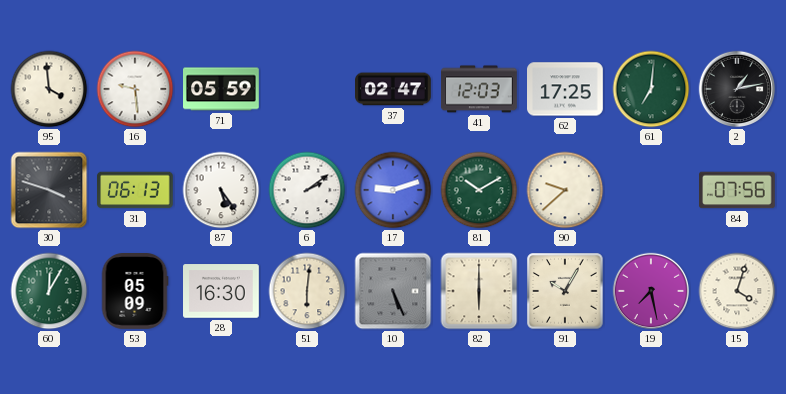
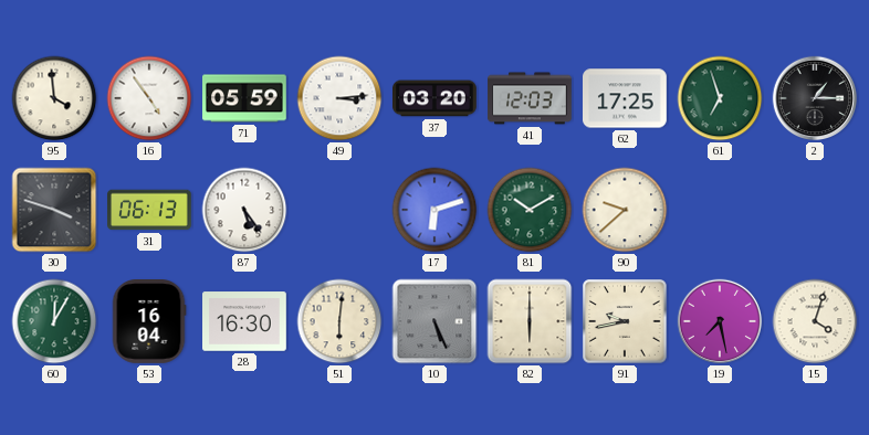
16: 9:29 -> 4:54
49: none -> 3:14
37: 02:47 -> 03:20
61: 7:01 -> 6:57
2: 1:13 -> 1:15
6: 2:09 -> none
17: 9:12 -> 6:12
84: 07:56 -> none
53: 05:09 -> 16:04
91: 10:05 -> 9:43
